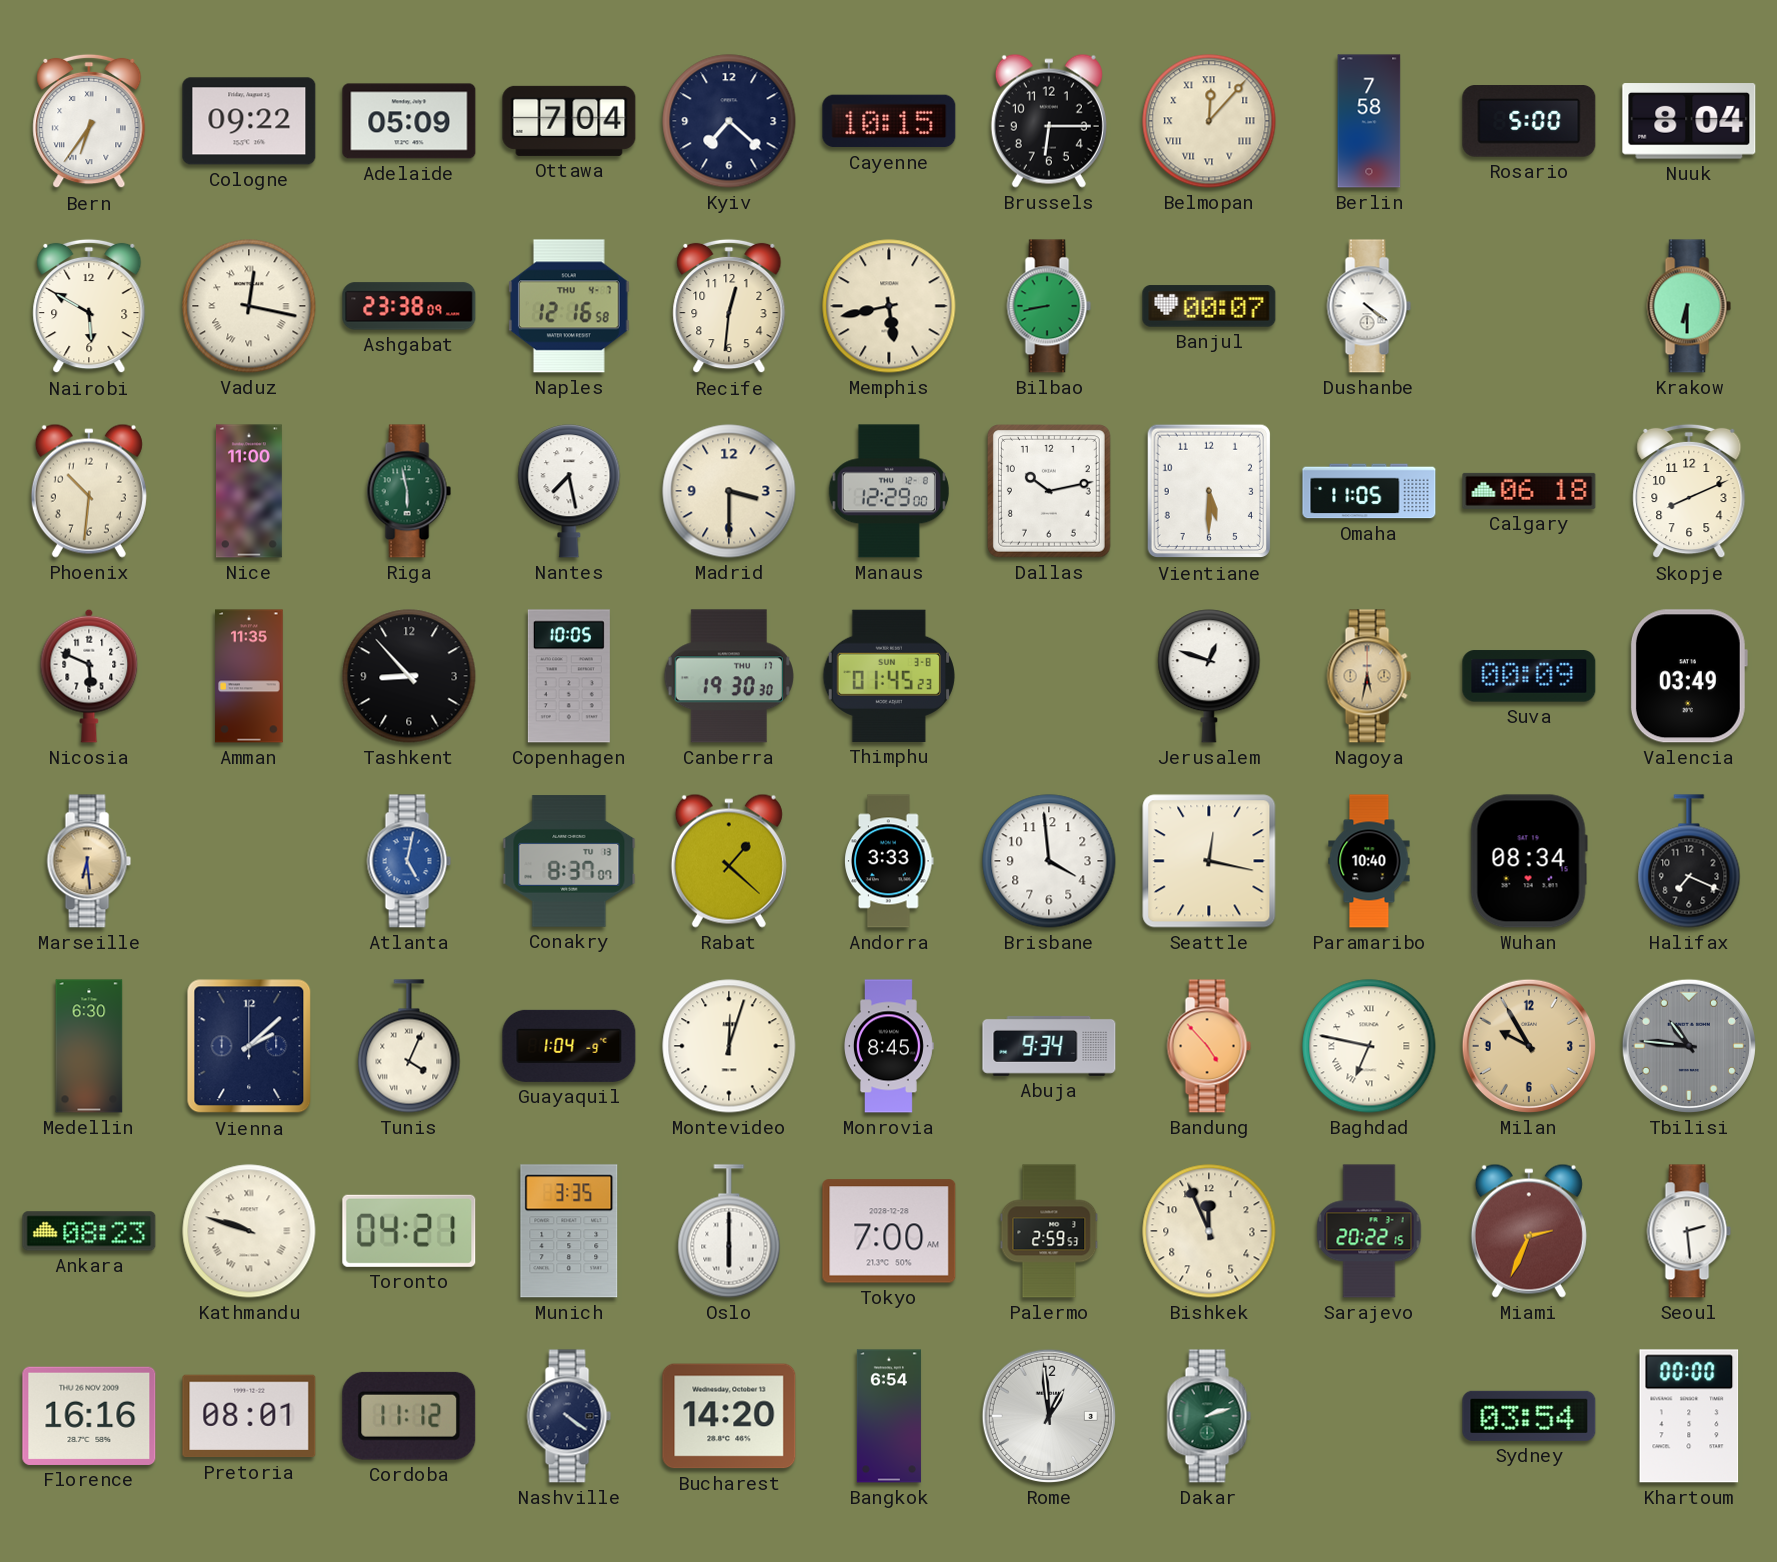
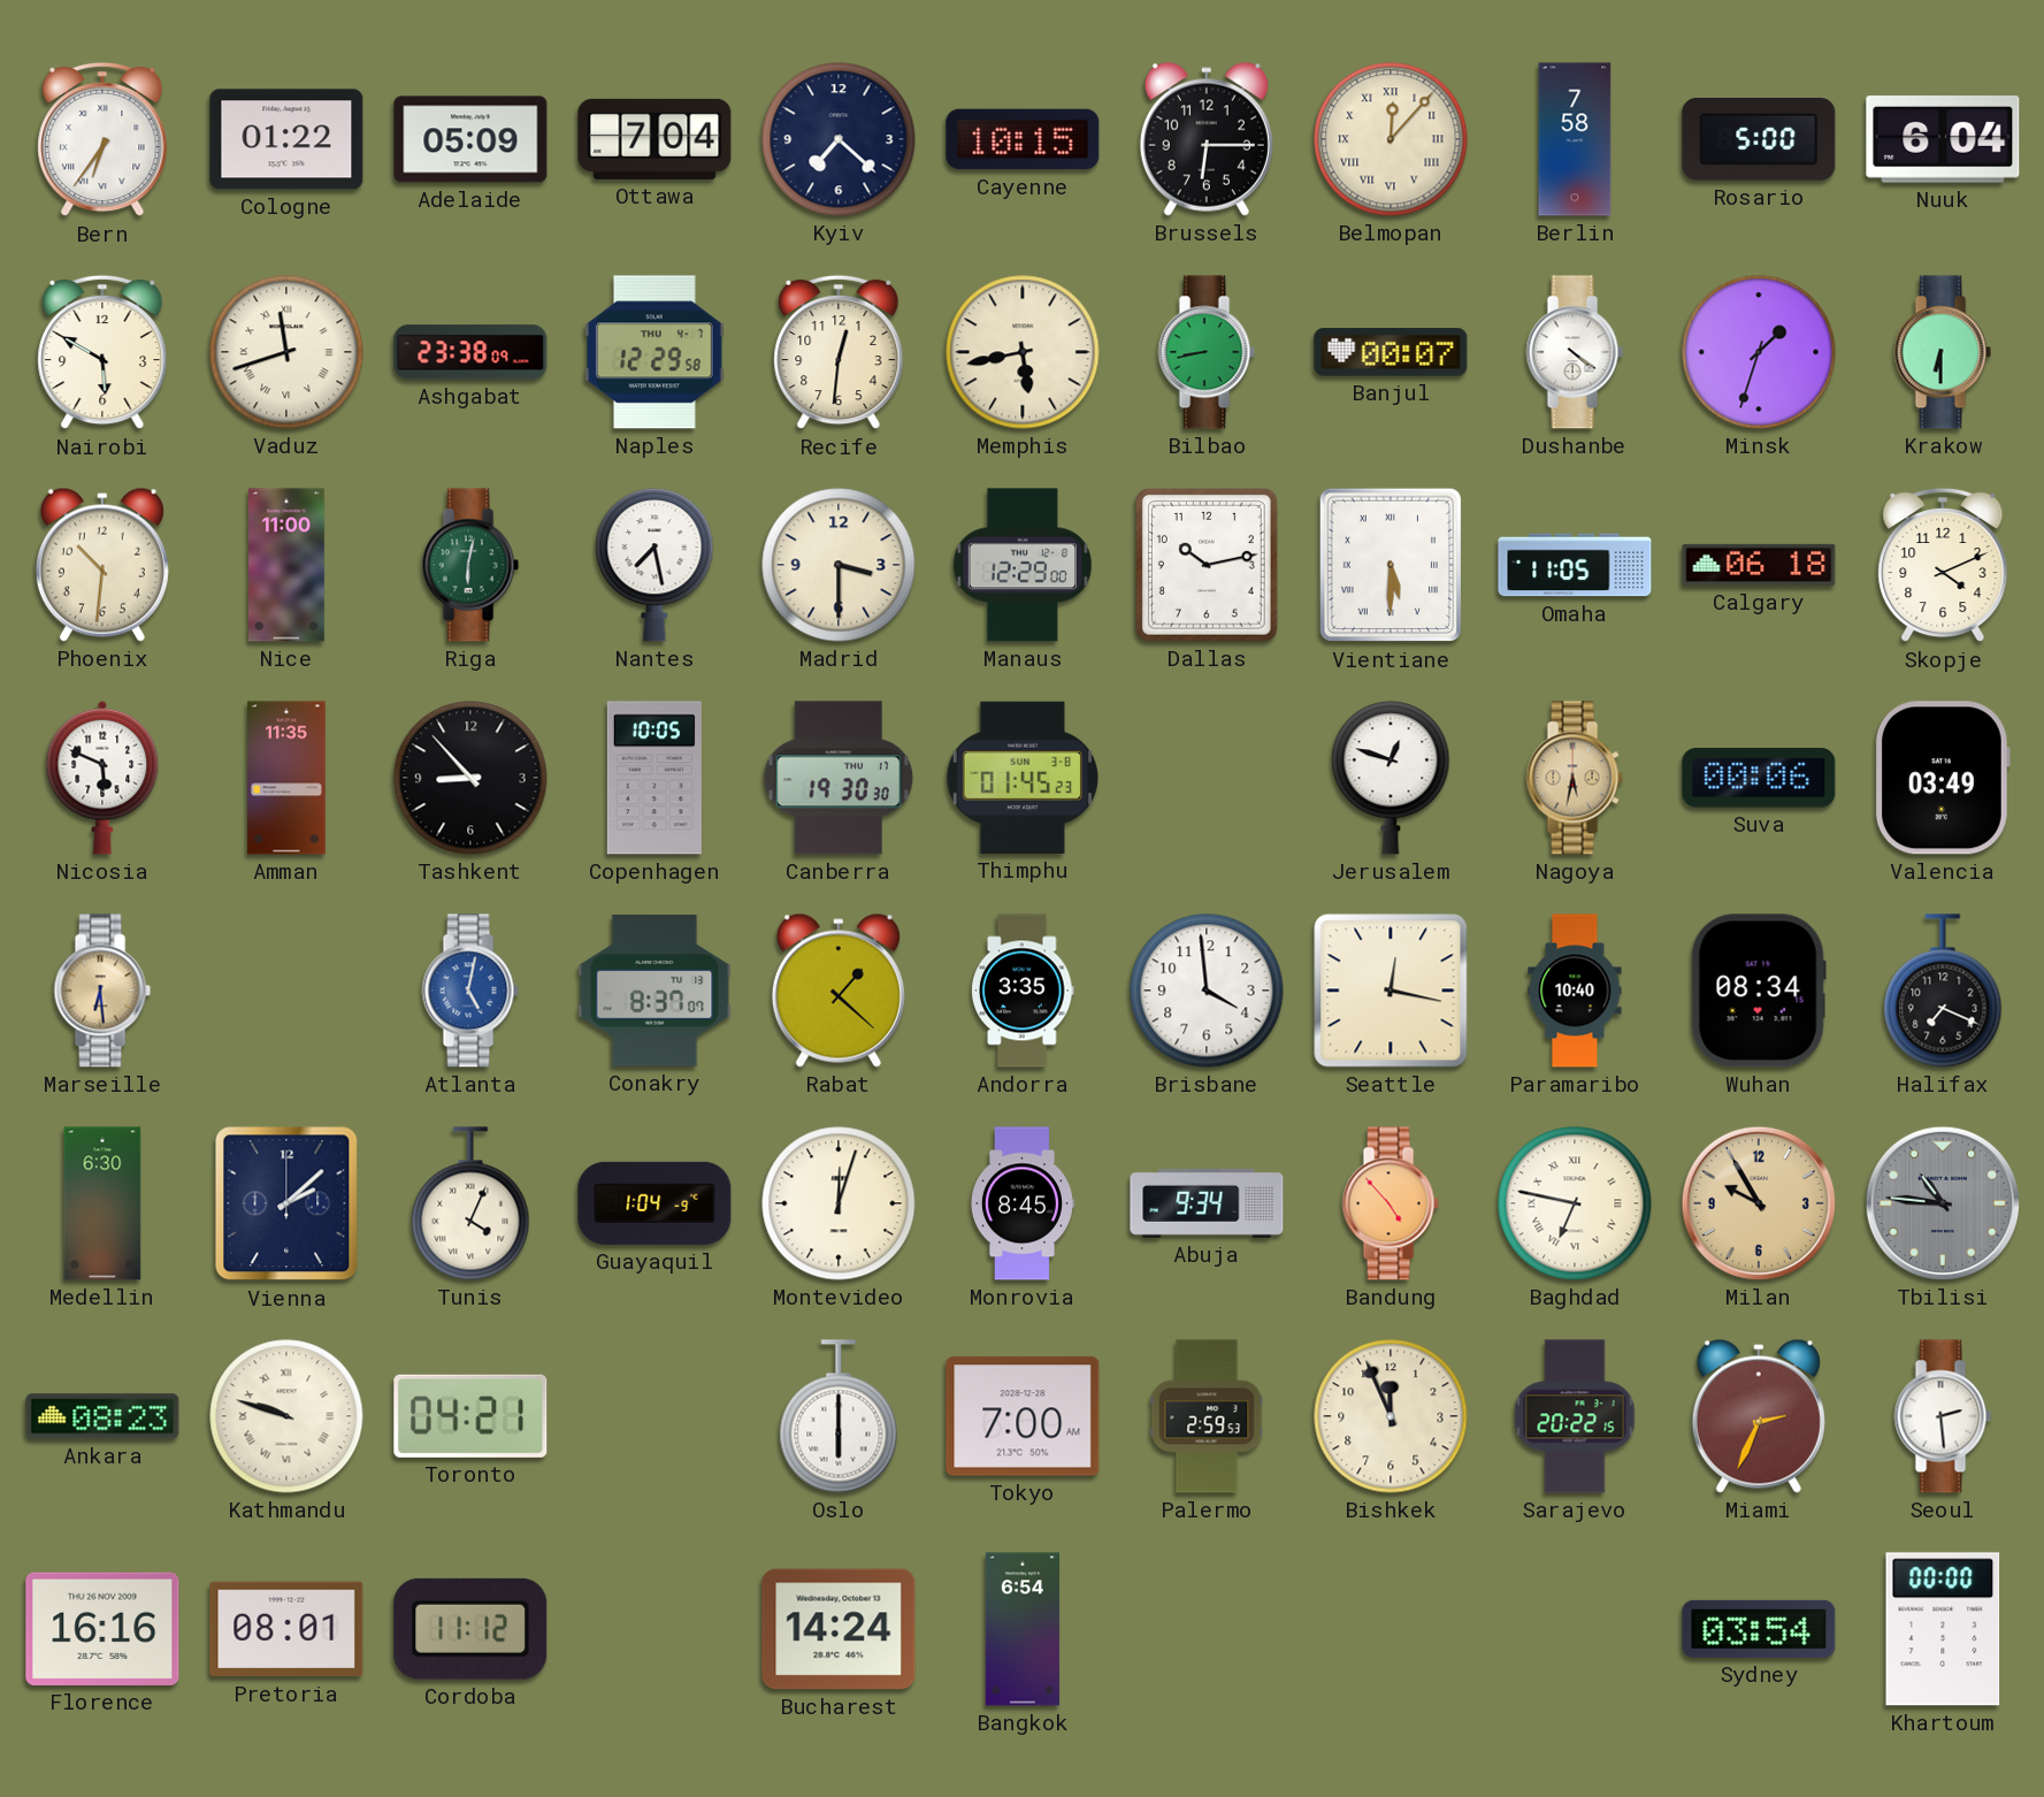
Cologne: 09:22 -> 01:22
Nuuk: 8:04 -> 6:04
Vaduz: 12:17 -> 11:42
Naples: 12:16 -> 12:29
Minsk: none -> 1:33
Riga: 5:58 -> 6:02
Vientiane numerals: Arabic -> Roman
Skopje: 8:11 -> 4:11
Suva: 00:09 -> 00:06
Andorra: 3:33 -> 3:35
Munich: 3:35 -> none
Nashville: 4:21 -> none
Bucharest: 14:20 -> 14:24
Rome: 12:59 -> none
Dakar: 2:12 -> none
